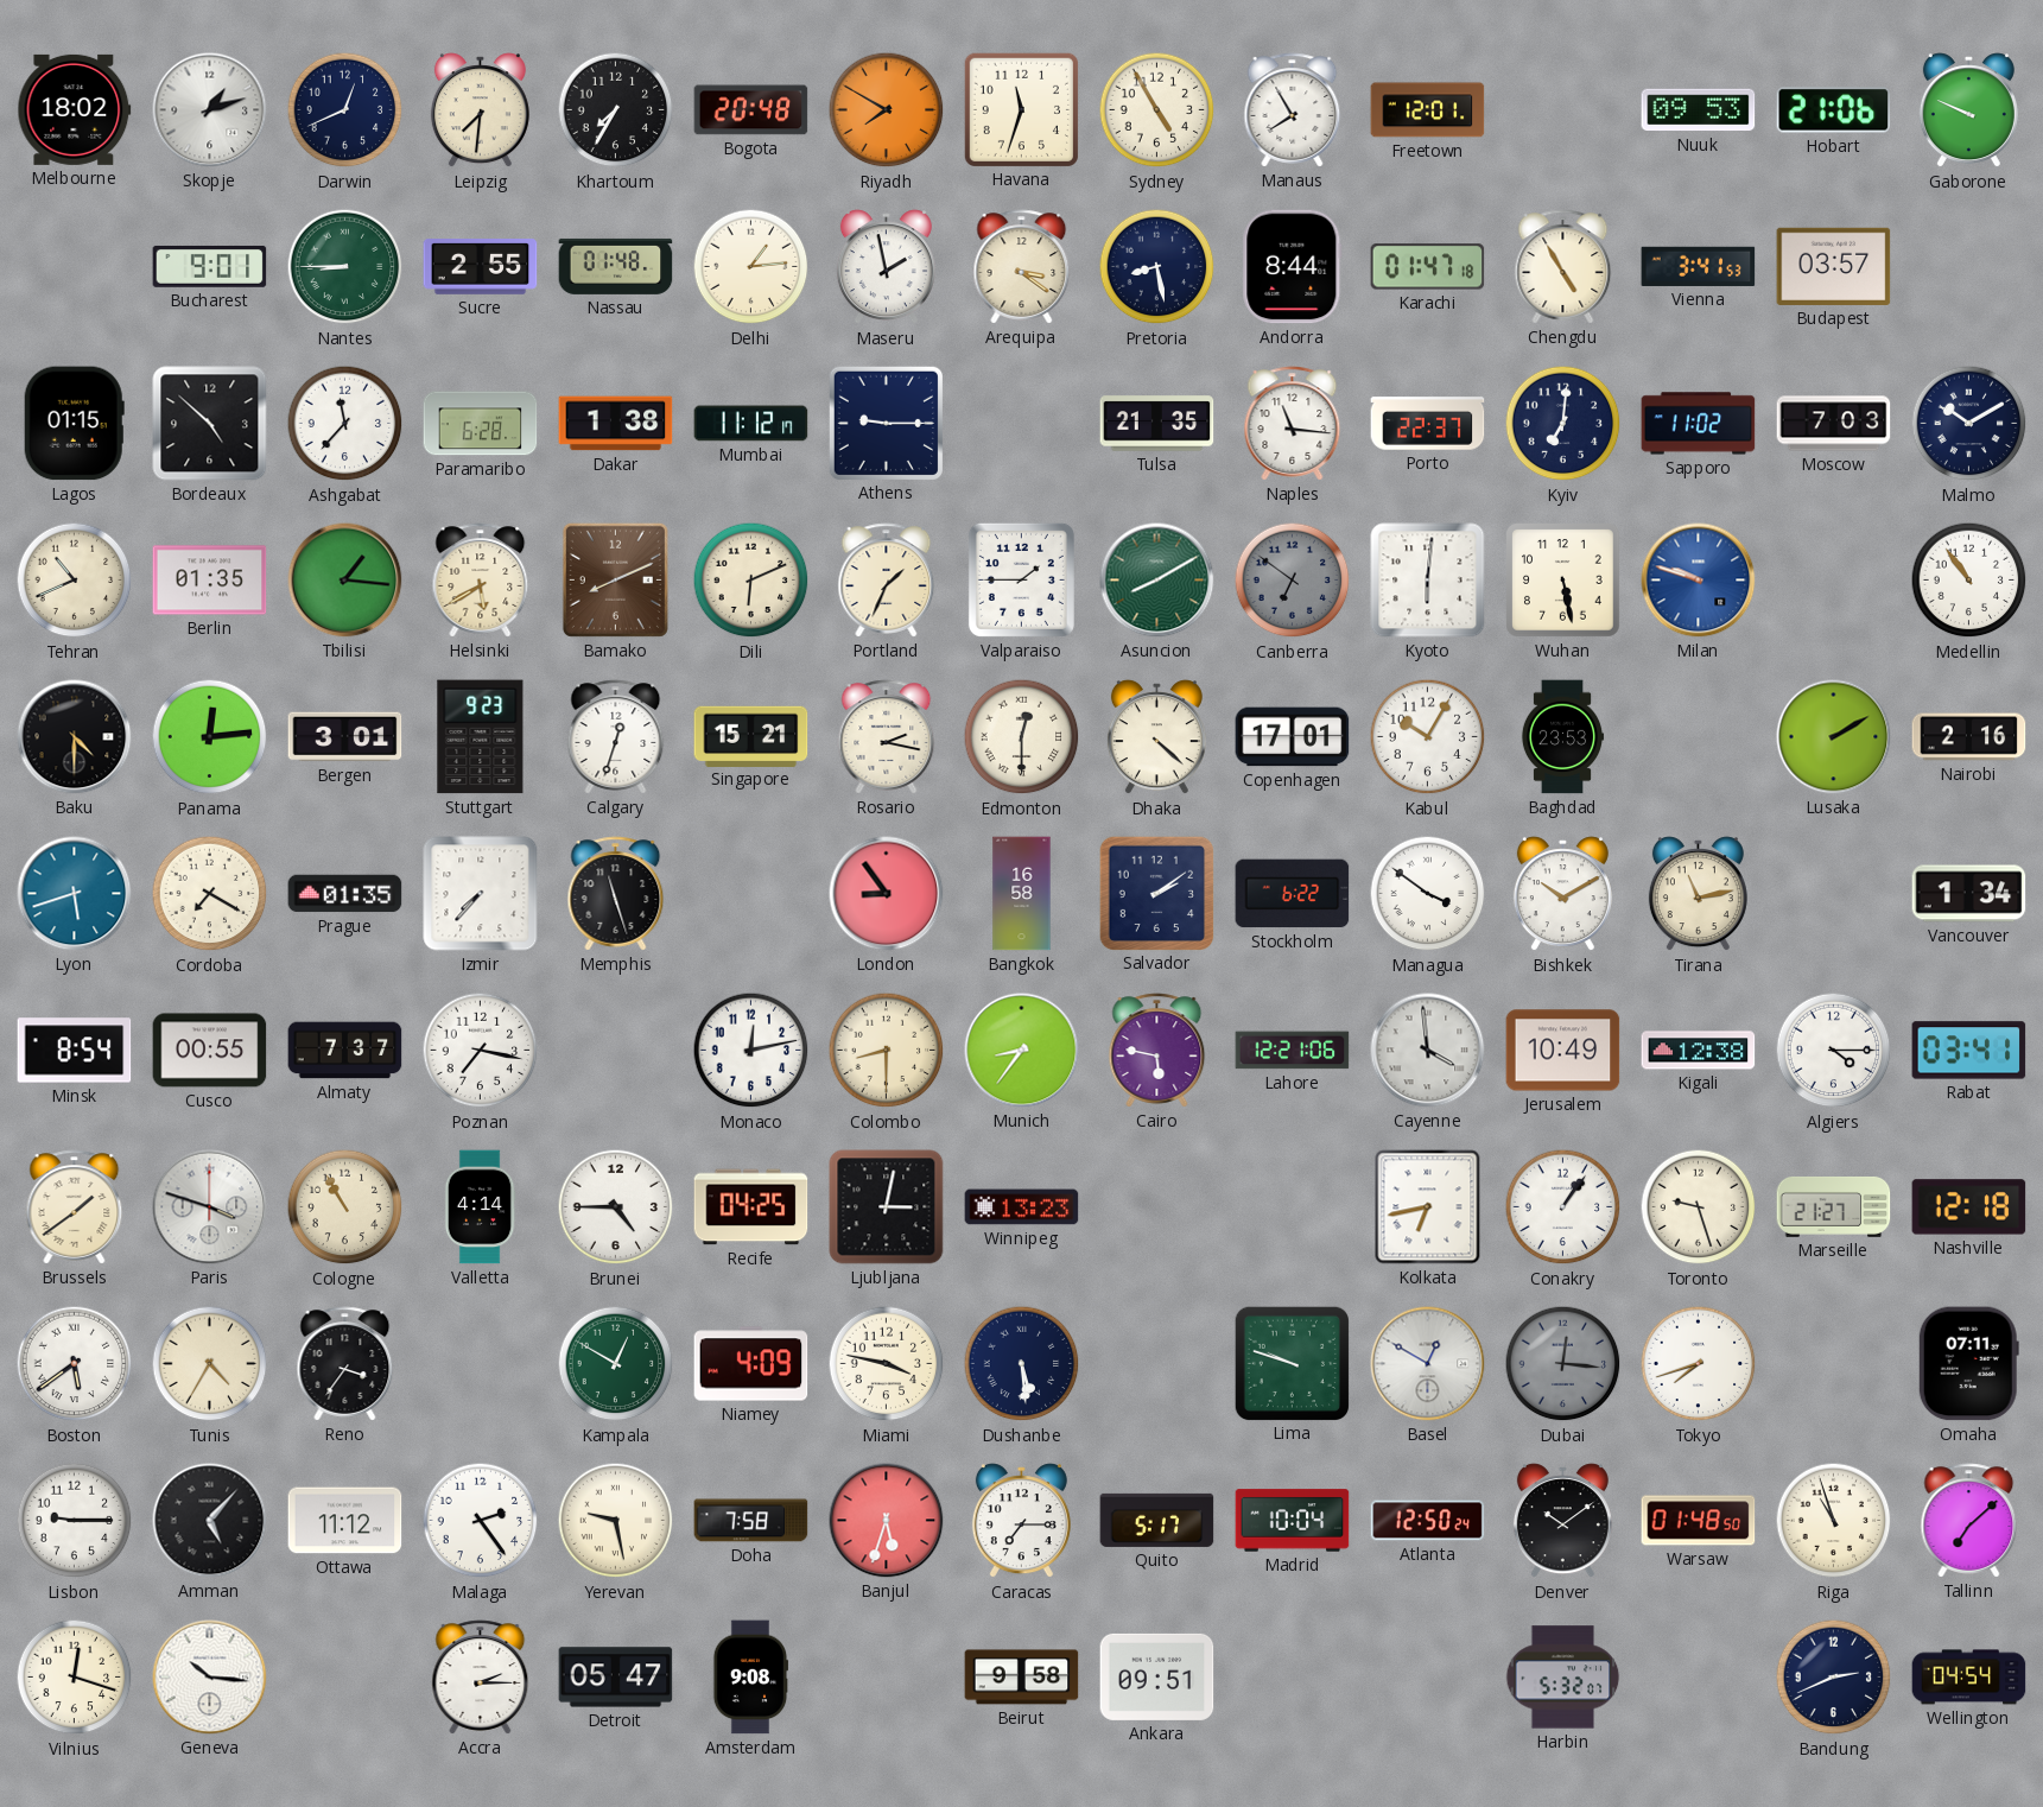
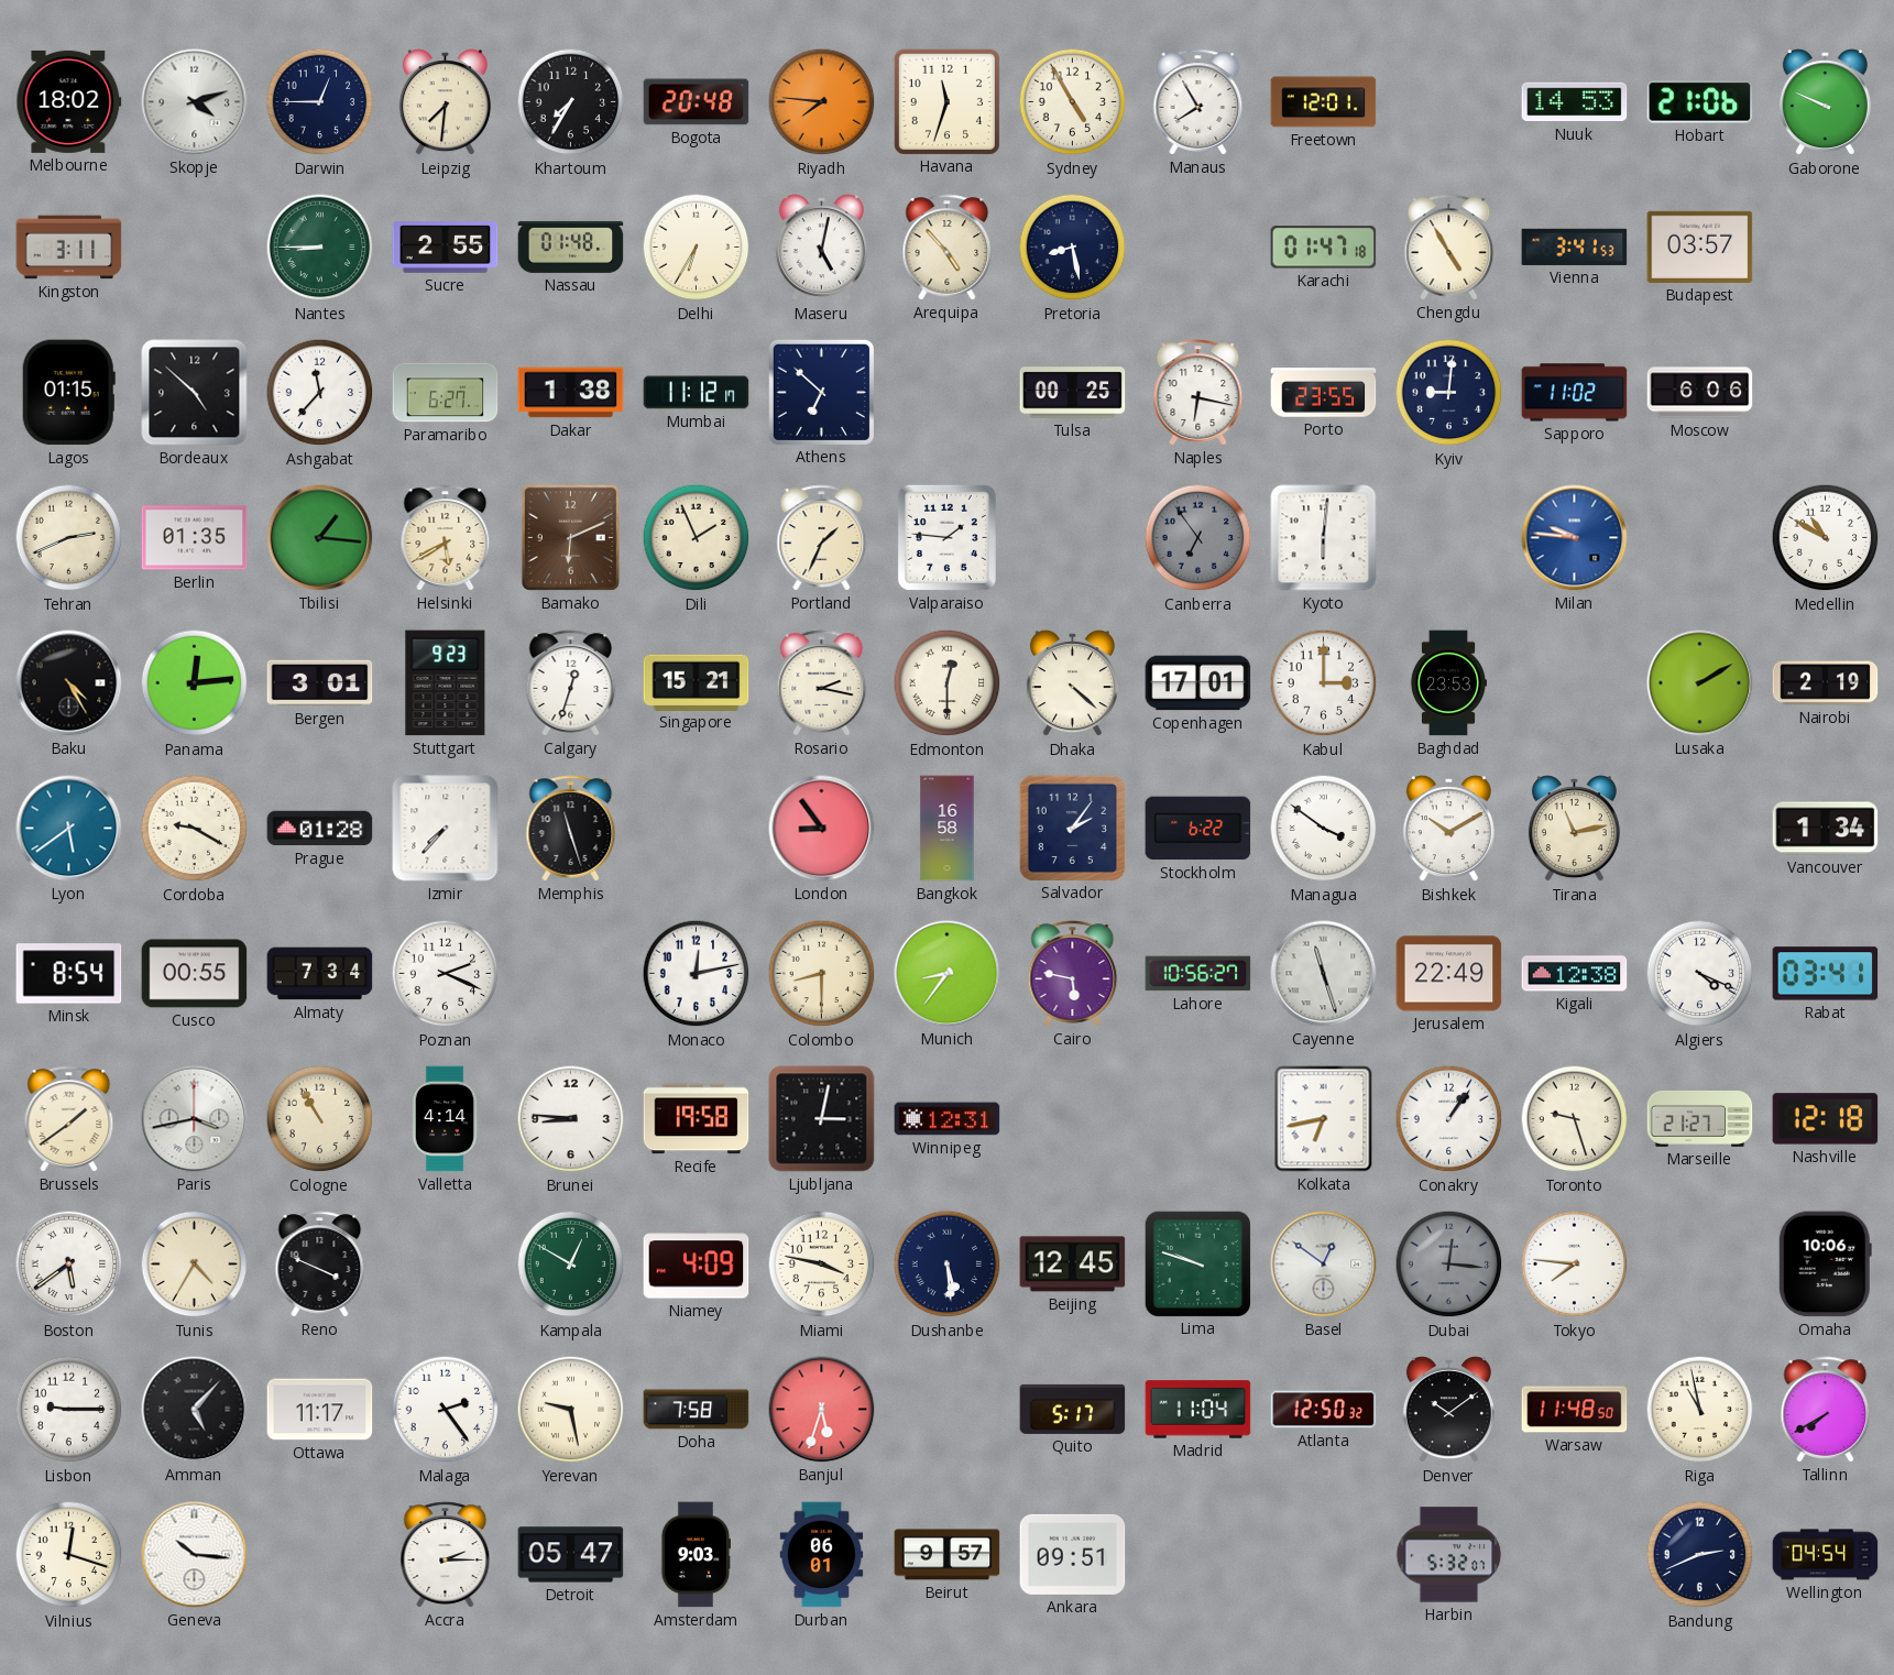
Skopje: 1:12 -> 4:12
Darwin: 12:41 -> 12:45
Riyadh: 7:50 -> 7:46
Nuuk: 09:53 -> 14:53
Kingston: none -> 3:11
Bucharest: 9:01 -> none
Delhi: 1:14 -> 6:35
Maseru: 1:58 -> 5:02
Arequipa: 3:21 -> 4:53
Andorra: 8:44 -> none
Paramaribo: 6:28 -> 6:27
Athens: 9:15 -> 6:52
Tulsa: 21:35 -> 00:25
Naples: 11:16 -> 6:17
Porto: 22:37 -> 23:55
Kyiv: 7:01 -> 9:01
Moscow: 7:03 -> 6:06
Malmo: 10:10 -> none
Tehran: 10:41 -> 2:41
Bamako: 8:11 -> 6:11
Dili: 6:11 -> 1:56
Valparaiso: 1:45 -> 1:46
Asuncion: 8:10 -> none
Canberra: 6:51 -> 6:54
Wuhan: 5:28 -> none
Milan: 9:48 -> 9:46
Medellin: 10:54 -> 10:50
Baku: 4:30 -> 4:25
Kabul: 10:05 -> 3:00
Nairobi: 2:16 -> 2:19
Lyon: 5:42 -> 5:39
Cordoba: 7:20 -> 9:20
Prague: 01:35 -> 01:28
Salvador: 2:09 -> 2:06
Almaty: 7:37 -> 7:34
Poznan: 7:17 -> 2:19
Lahore: 12:21 -> 10:56
Cayenne: 3:59 -> 11:27
Jerusalem: 10:49 -> 22:49
Algiers: 4:15 -> 4:19
Paris: 3:48 -> 3:43
Brunei: 4:45 -> 8:46
Recife: 04:25 -> 19:58
Winnipeg: 13:23 -> 12:31
Reno: 3:36 -> 3:49
Beijing: none -> 12:45
Basel: 12:50 -> 12:51
Tokyo: 7:42 -> 7:46
Omaha: 07:11 -> 10:06
Ottawa: 11:12 -> 11:17
Caracas: 7:15 -> none
Madrid: 10:04 -> 11:04
Atlanta: 12:50:24 -> 12:50:32
Warsaw: 01:48 -> 11:48
Riga: 10:57 -> 10:58
Tallinn: 7:08 -> 7:40
Amsterdam: 9:08 -> 9:03
Durban: none -> 06:01
Beirut: 9:58 -> 9:57
